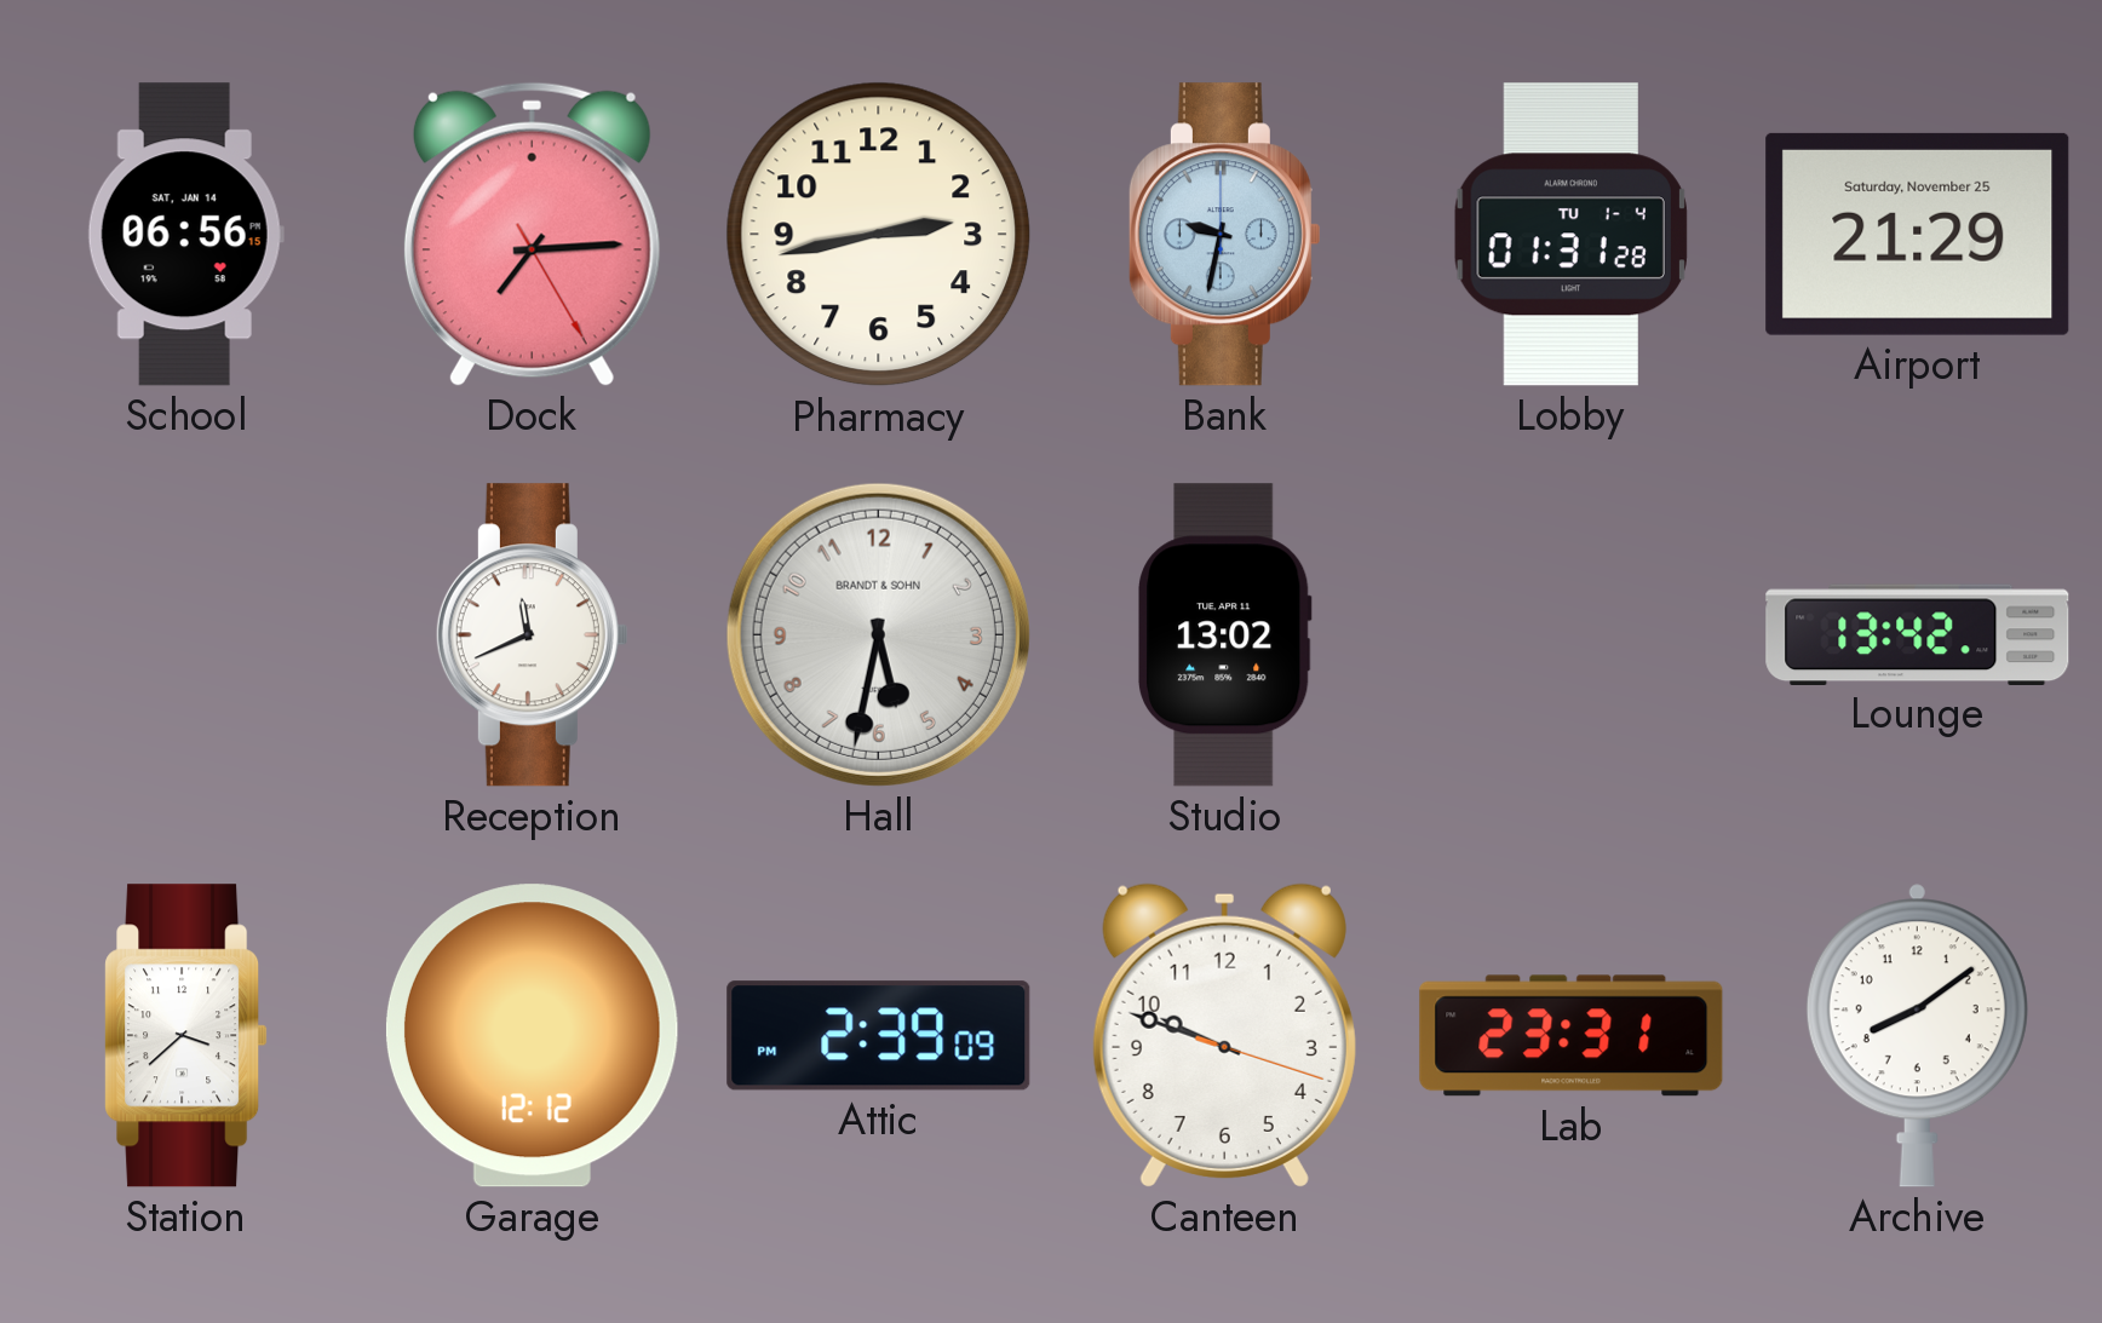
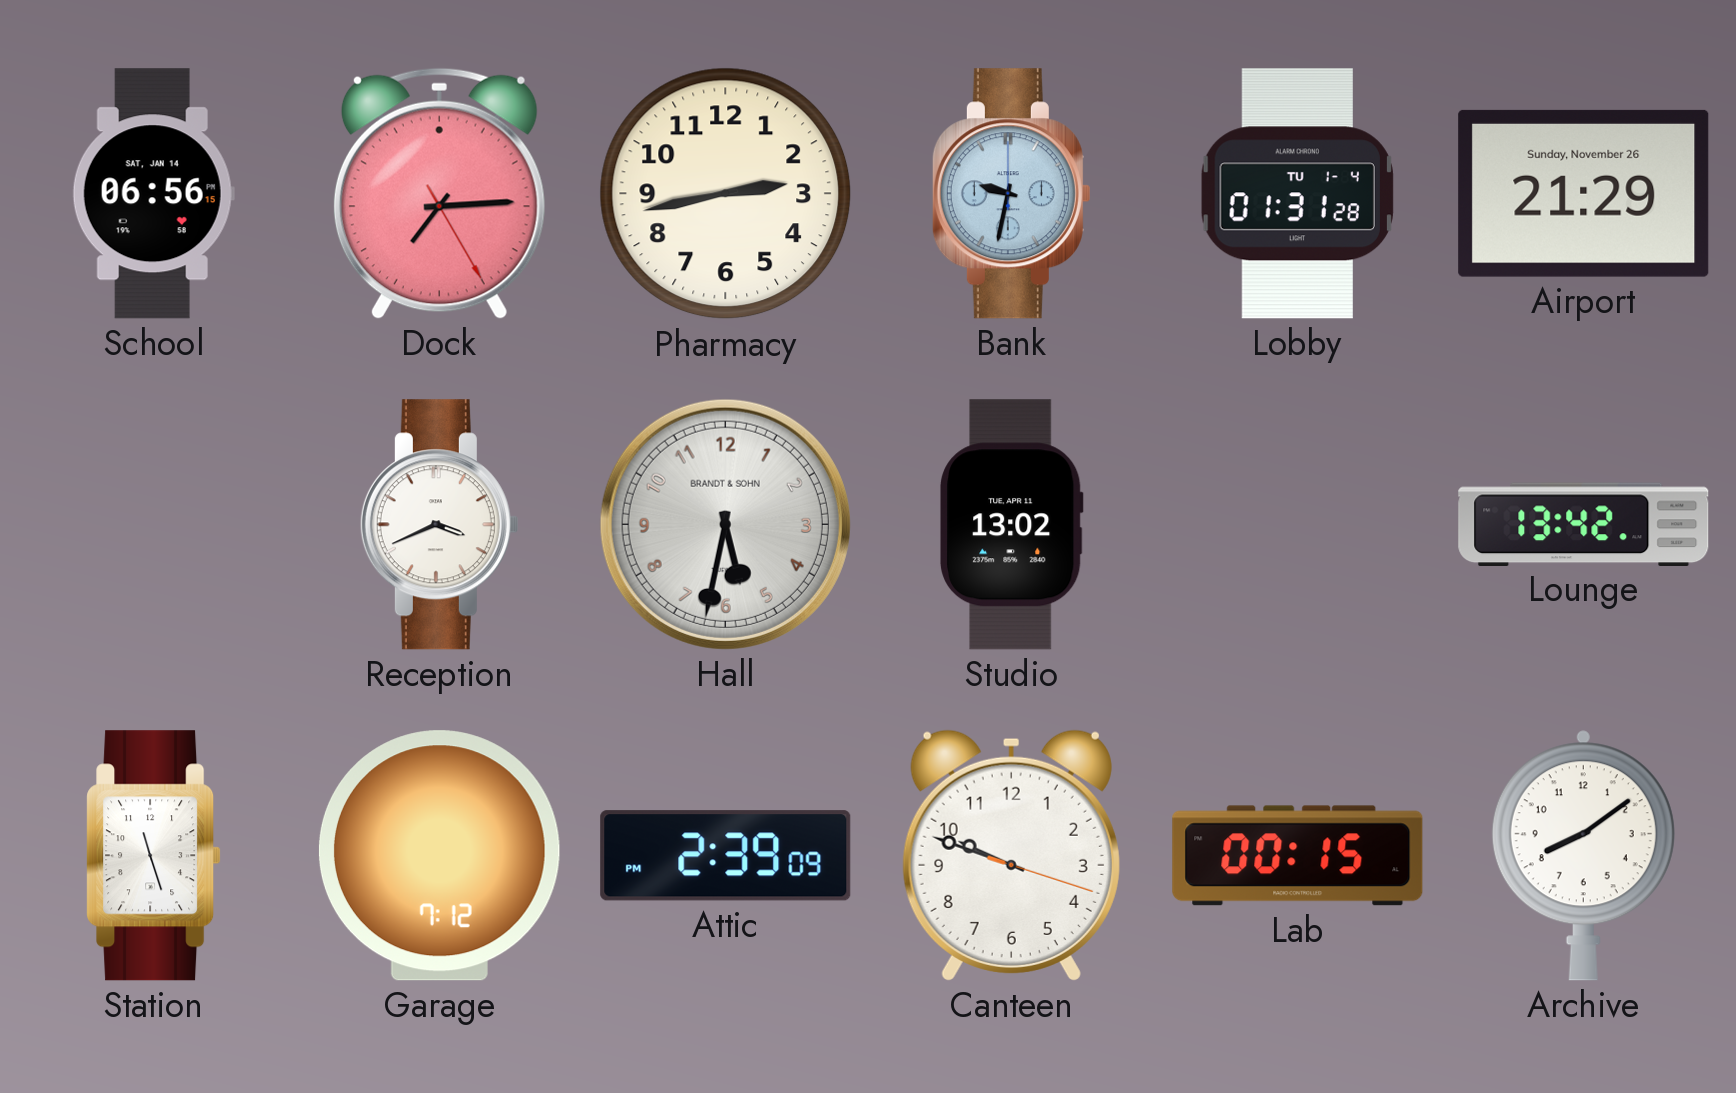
Airport date: Saturday, November 25 -> Sunday, November 26
Reception: 11:41 -> 3:41
Station: 3:38 -> 11:27
Garage: 12:12 -> 7:12
Lab: 23:31 -> 00:15
